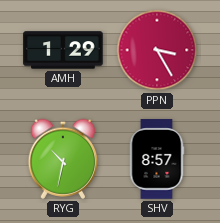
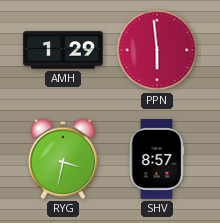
PPN: 3:25 -> 5:59
RYG: 10:32 -> 3:32
